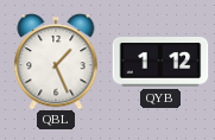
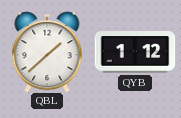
QBL: 1:26 -> 1:38
